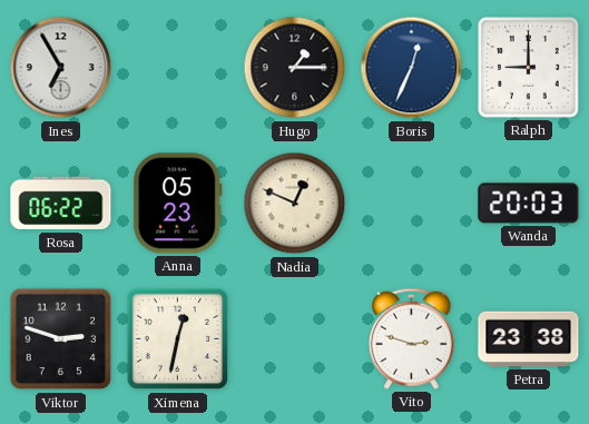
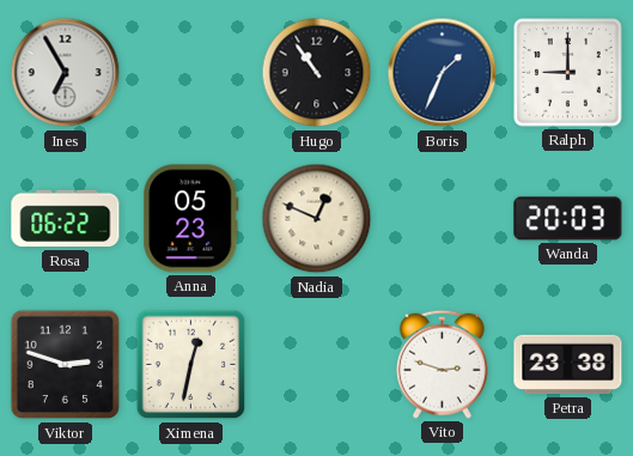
Hugo: 1:15 -> 10:54
Boris: 12:34 -> 1:34
